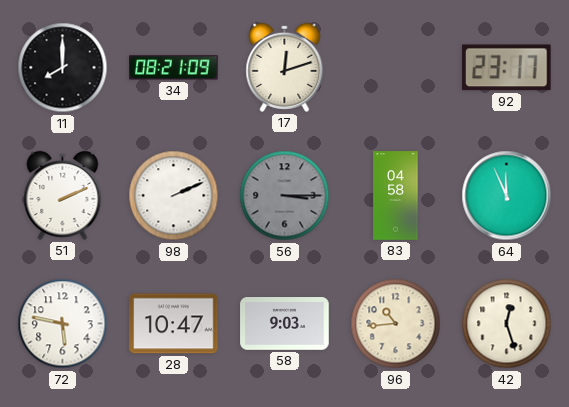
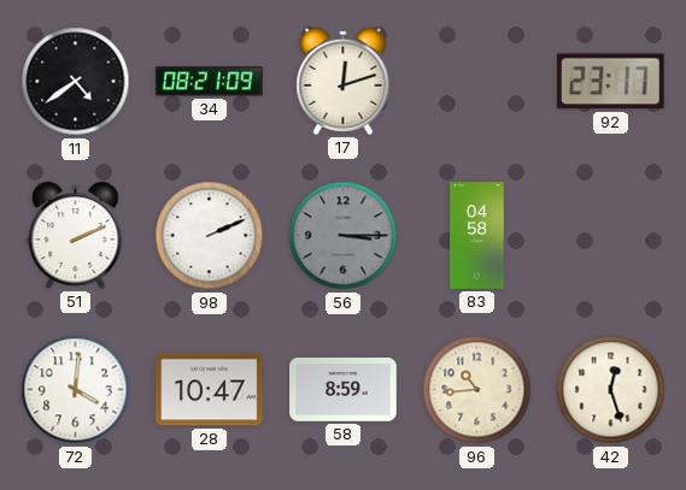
11: 8:00 -> 4:39
64: 11:56 -> none
72: 5:47 -> 4:01
58: 9:03 -> 8:59
